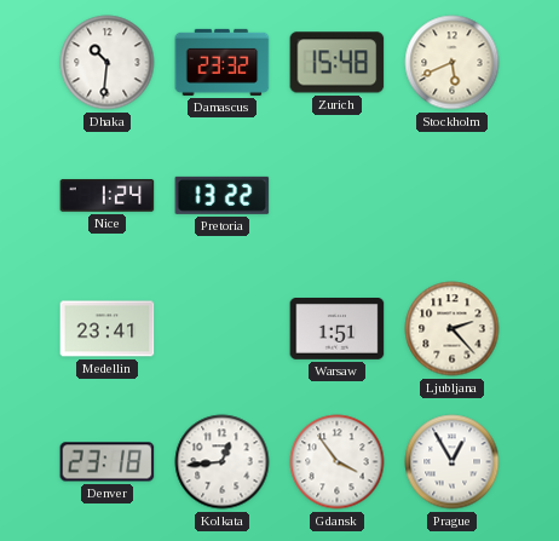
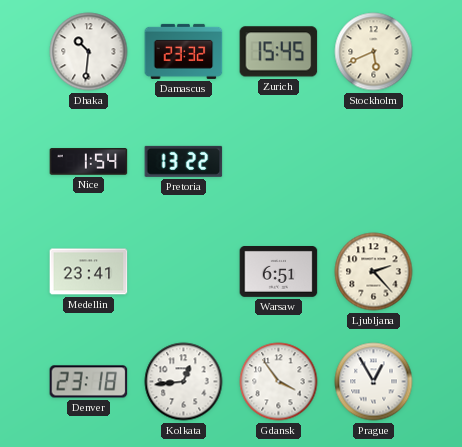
Zurich: 15:48 -> 15:45
Nice: 1:24 -> 1:54
Warsaw: 1:51 -> 6:51
